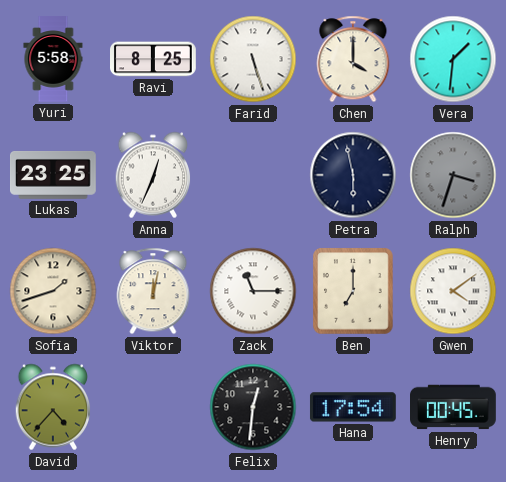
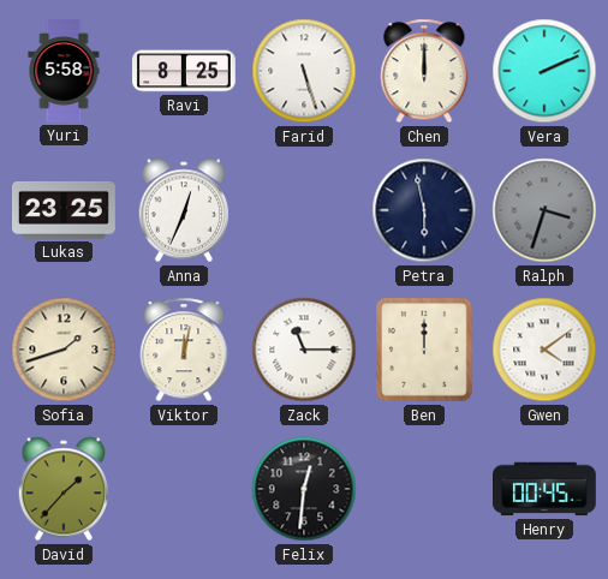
Chen: 4:00 -> 12:00
Vera: 1:31 -> 2:11
Ben: 7:00 -> 12:00
David: 4:37 -> 1:37
Hana: 17:54 -> none
